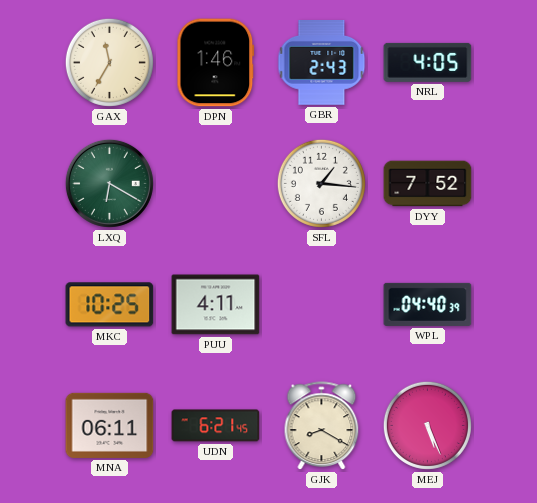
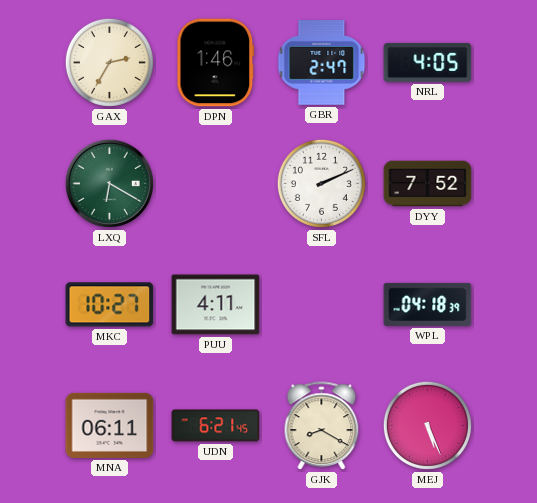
GAX: 11:35 -> 2:35
GBR: 2:43 -> 2:47
SFL: 1:16 -> 2:11
MKC: 10:25 -> 10:27
WPL: 04:40 -> 04:18
